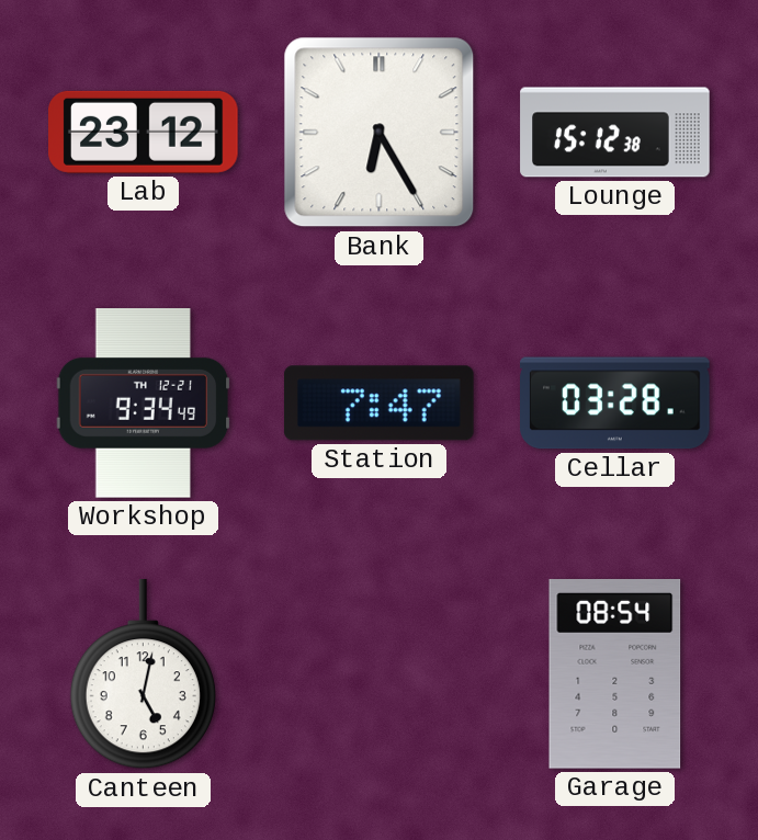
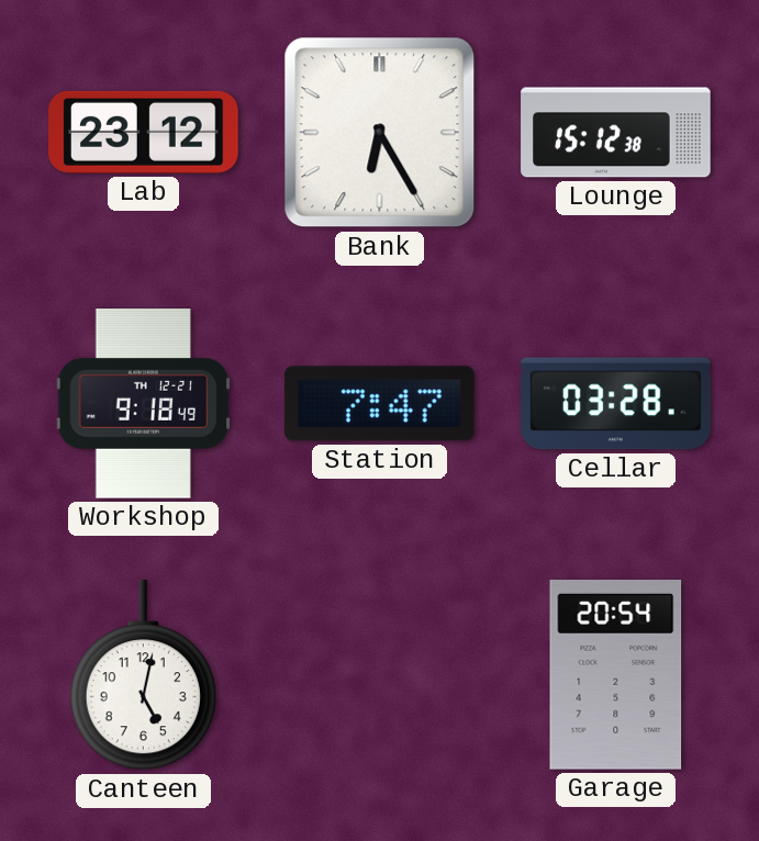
Workshop: 9:34 -> 9:18
Garage: 08:54 -> 20:54
